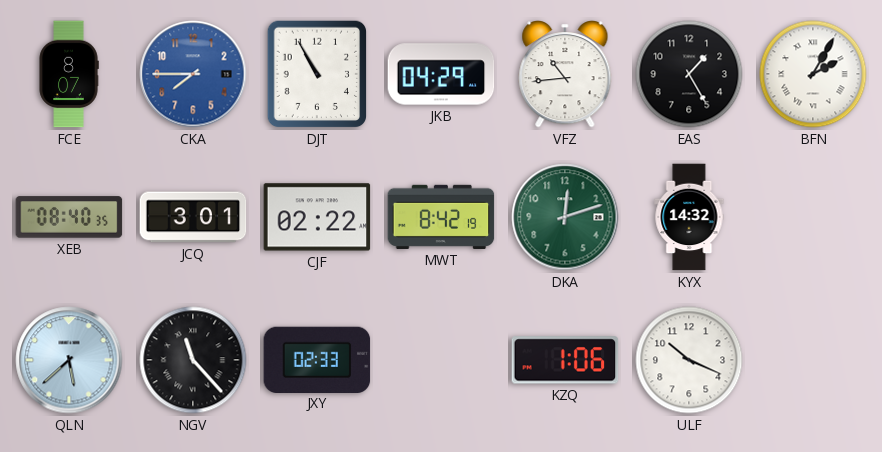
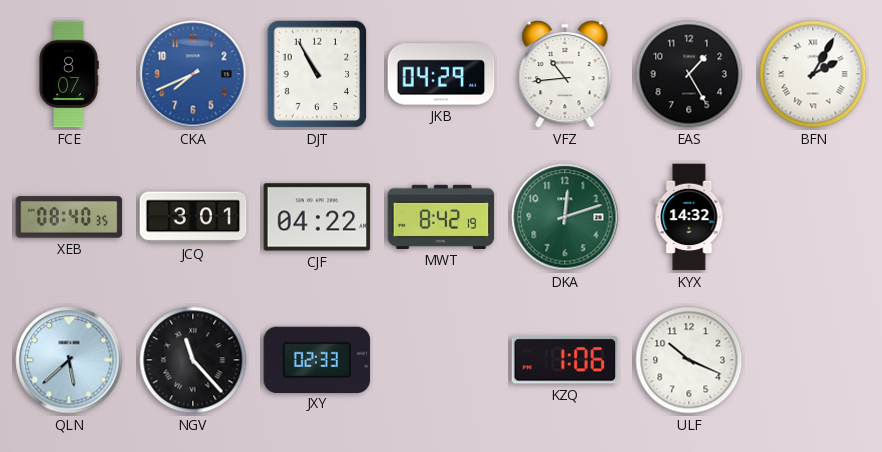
CKA: 7:45 -> 7:41
CJF: 02:22 -> 04:22
